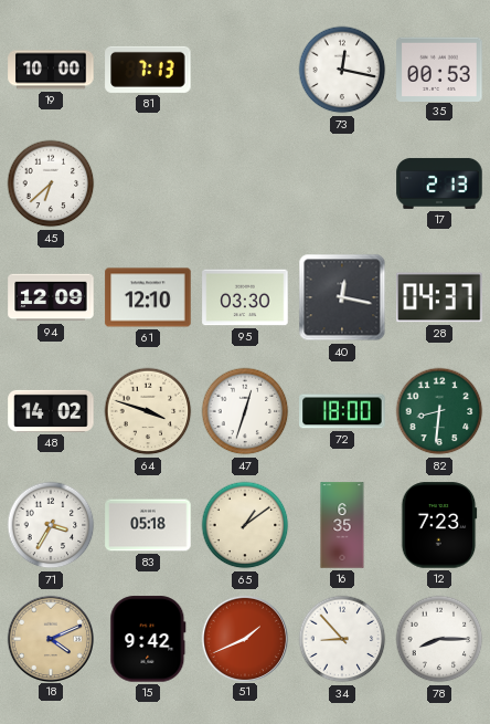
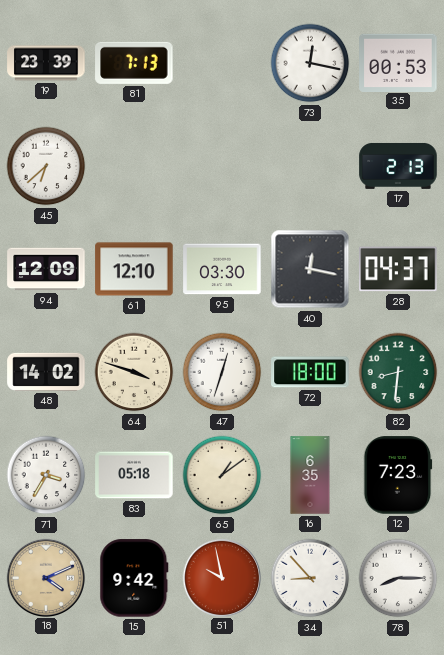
19: 10:00 -> 23:39
51: 1:41 -> 9:58
